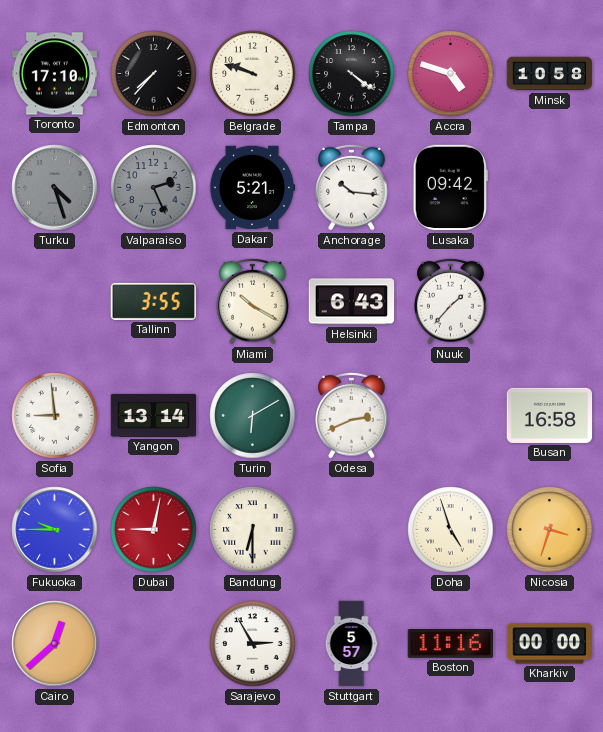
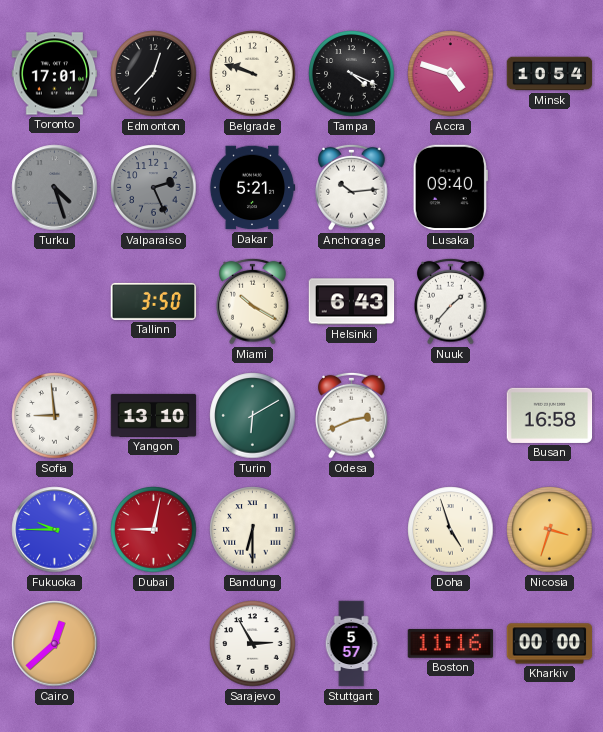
Toronto: 17:10 -> 17:01
Edmonton: 7:37 -> 12:37
Tampa: 4:21 -> 4:19
Minsk: 10:58 -> 10:54
Anchorage: 10:16 -> 10:14
Lusaka: 09:42 -> 09:40
Tallinn: 3:55 -> 3:50
Yangon: 13:14 -> 13:10
